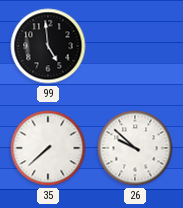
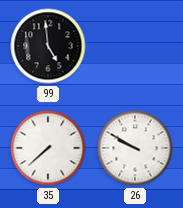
26: 9:52 -> 9:50
